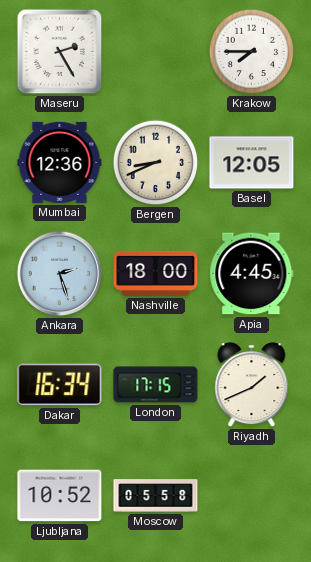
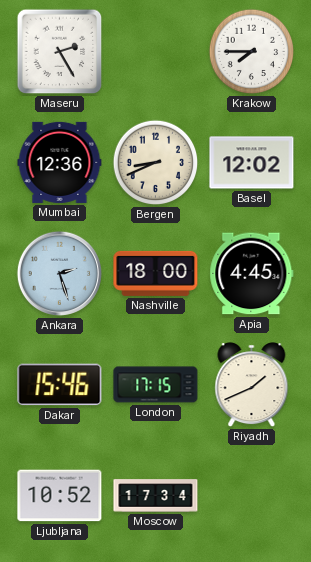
Basel: 12:05 -> 12:02
Dakar: 16:34 -> 15:46
Moscow: 05:58 -> 17:34
